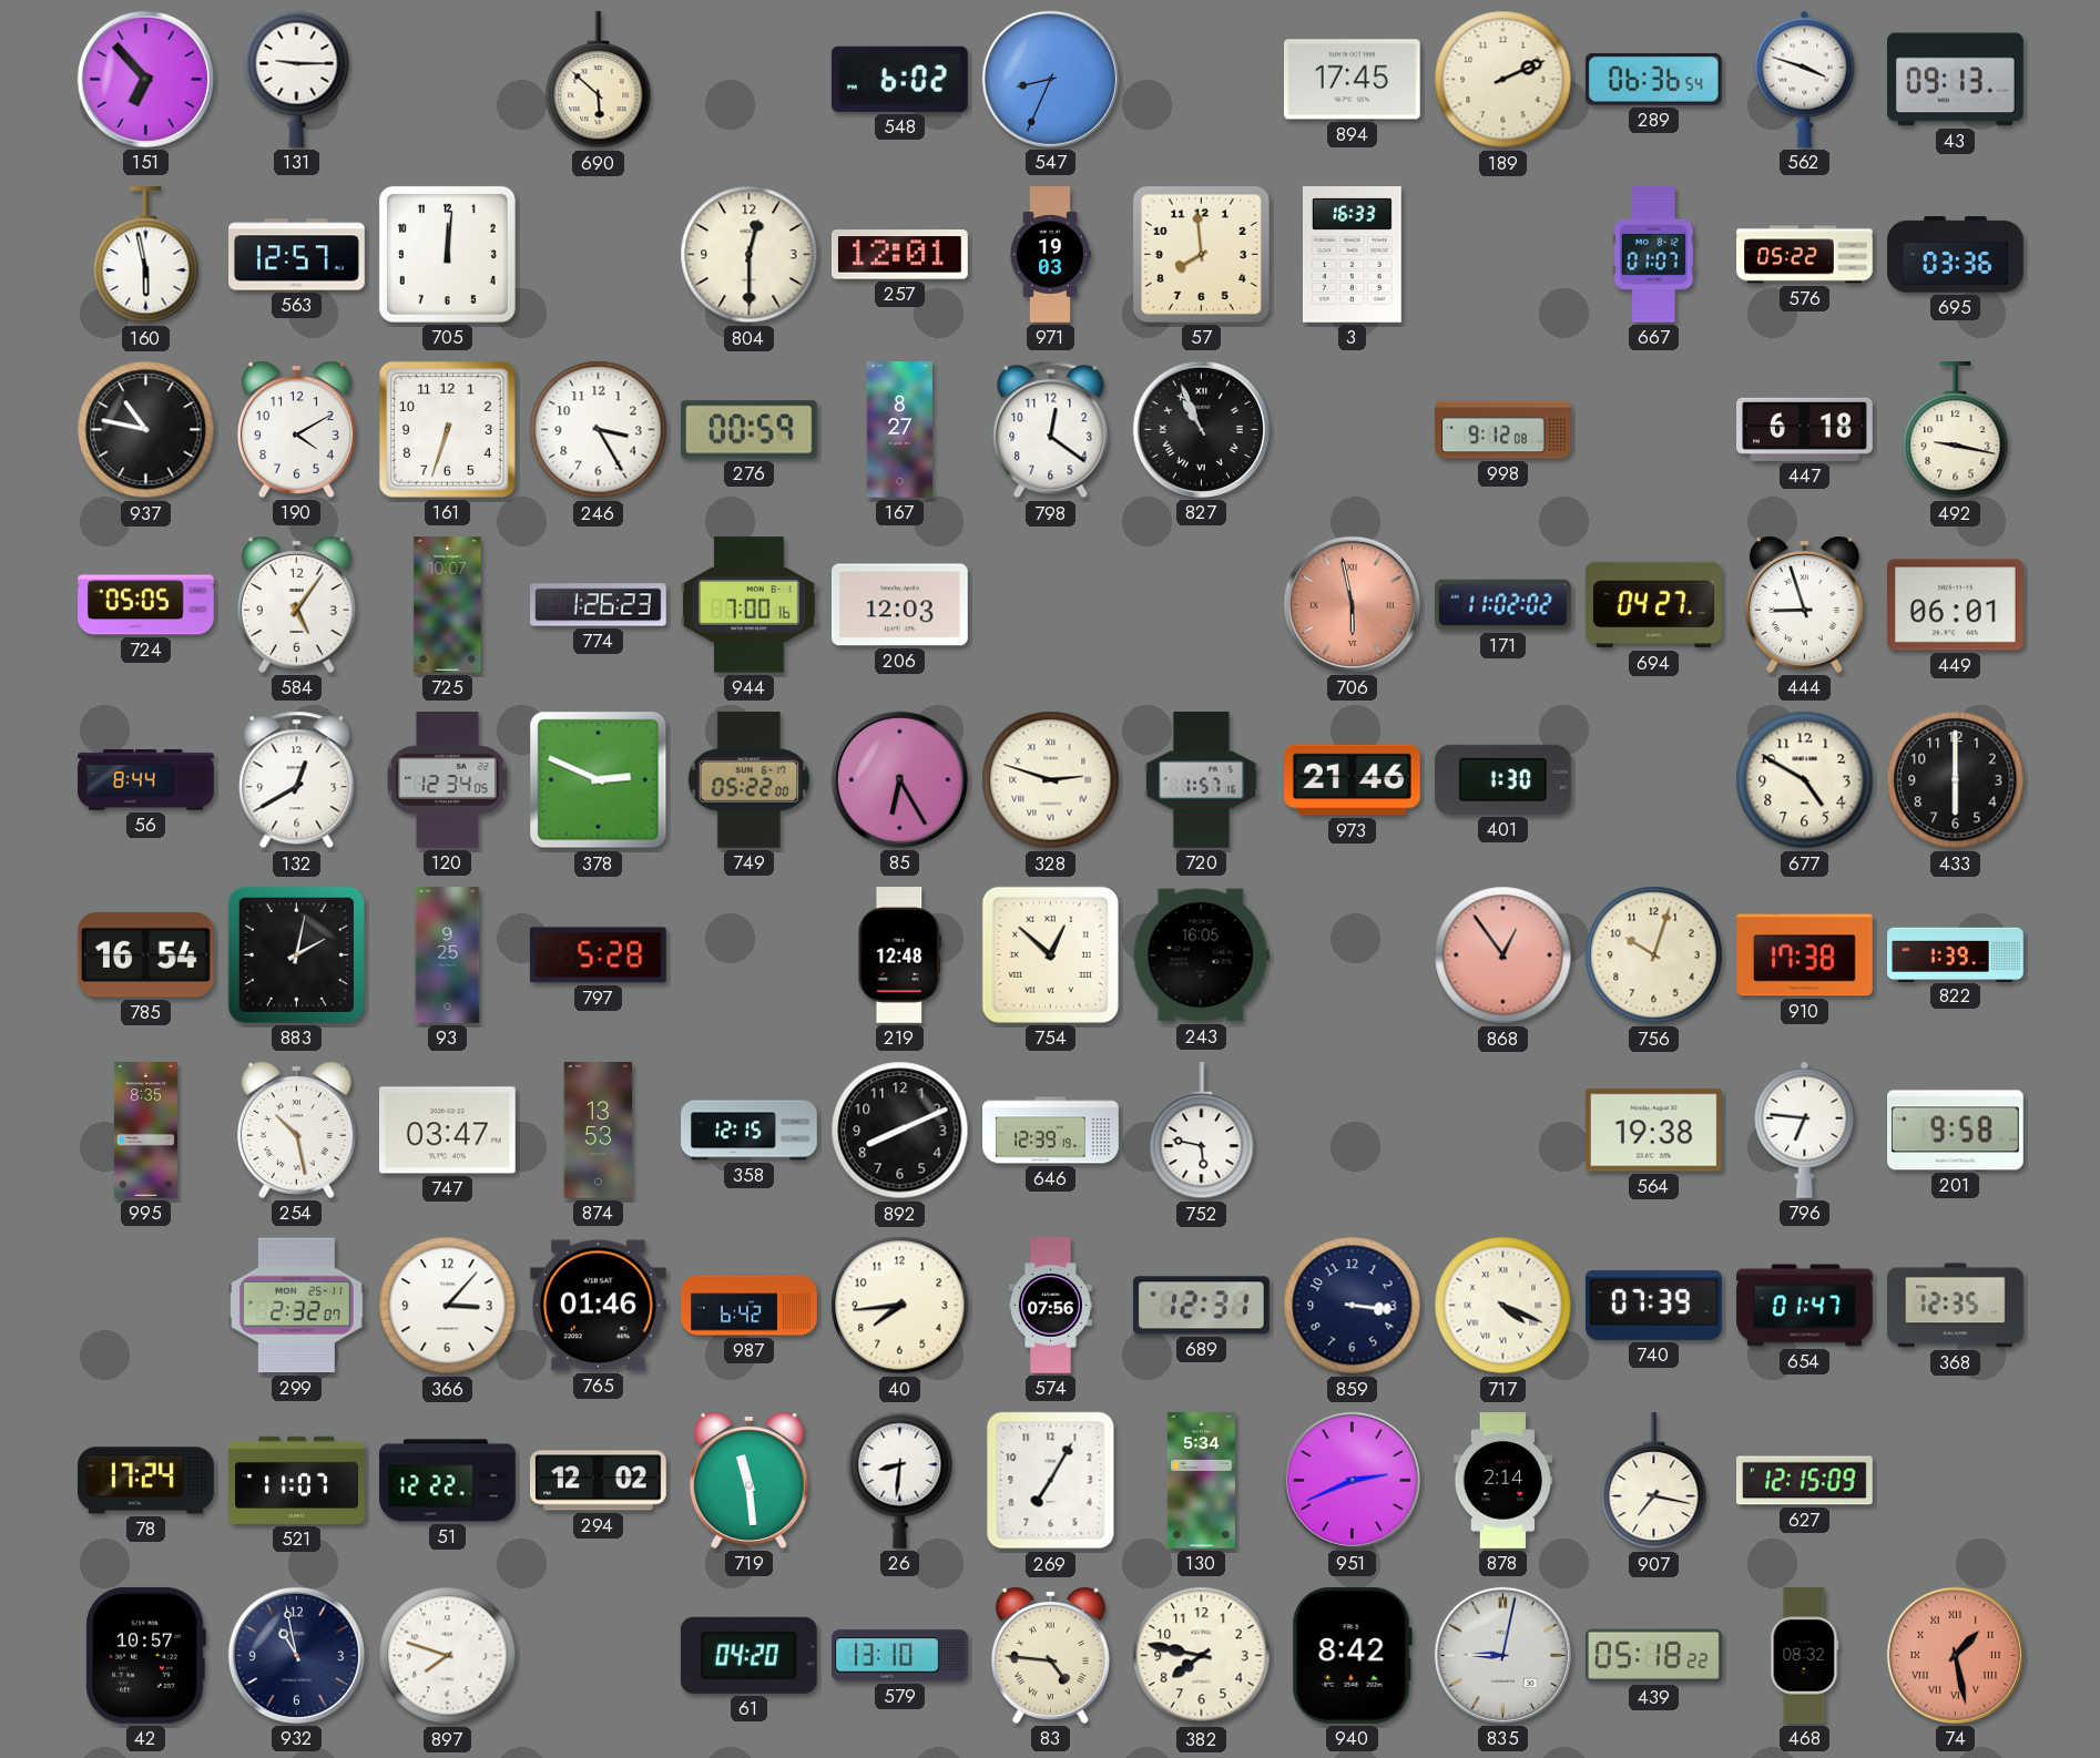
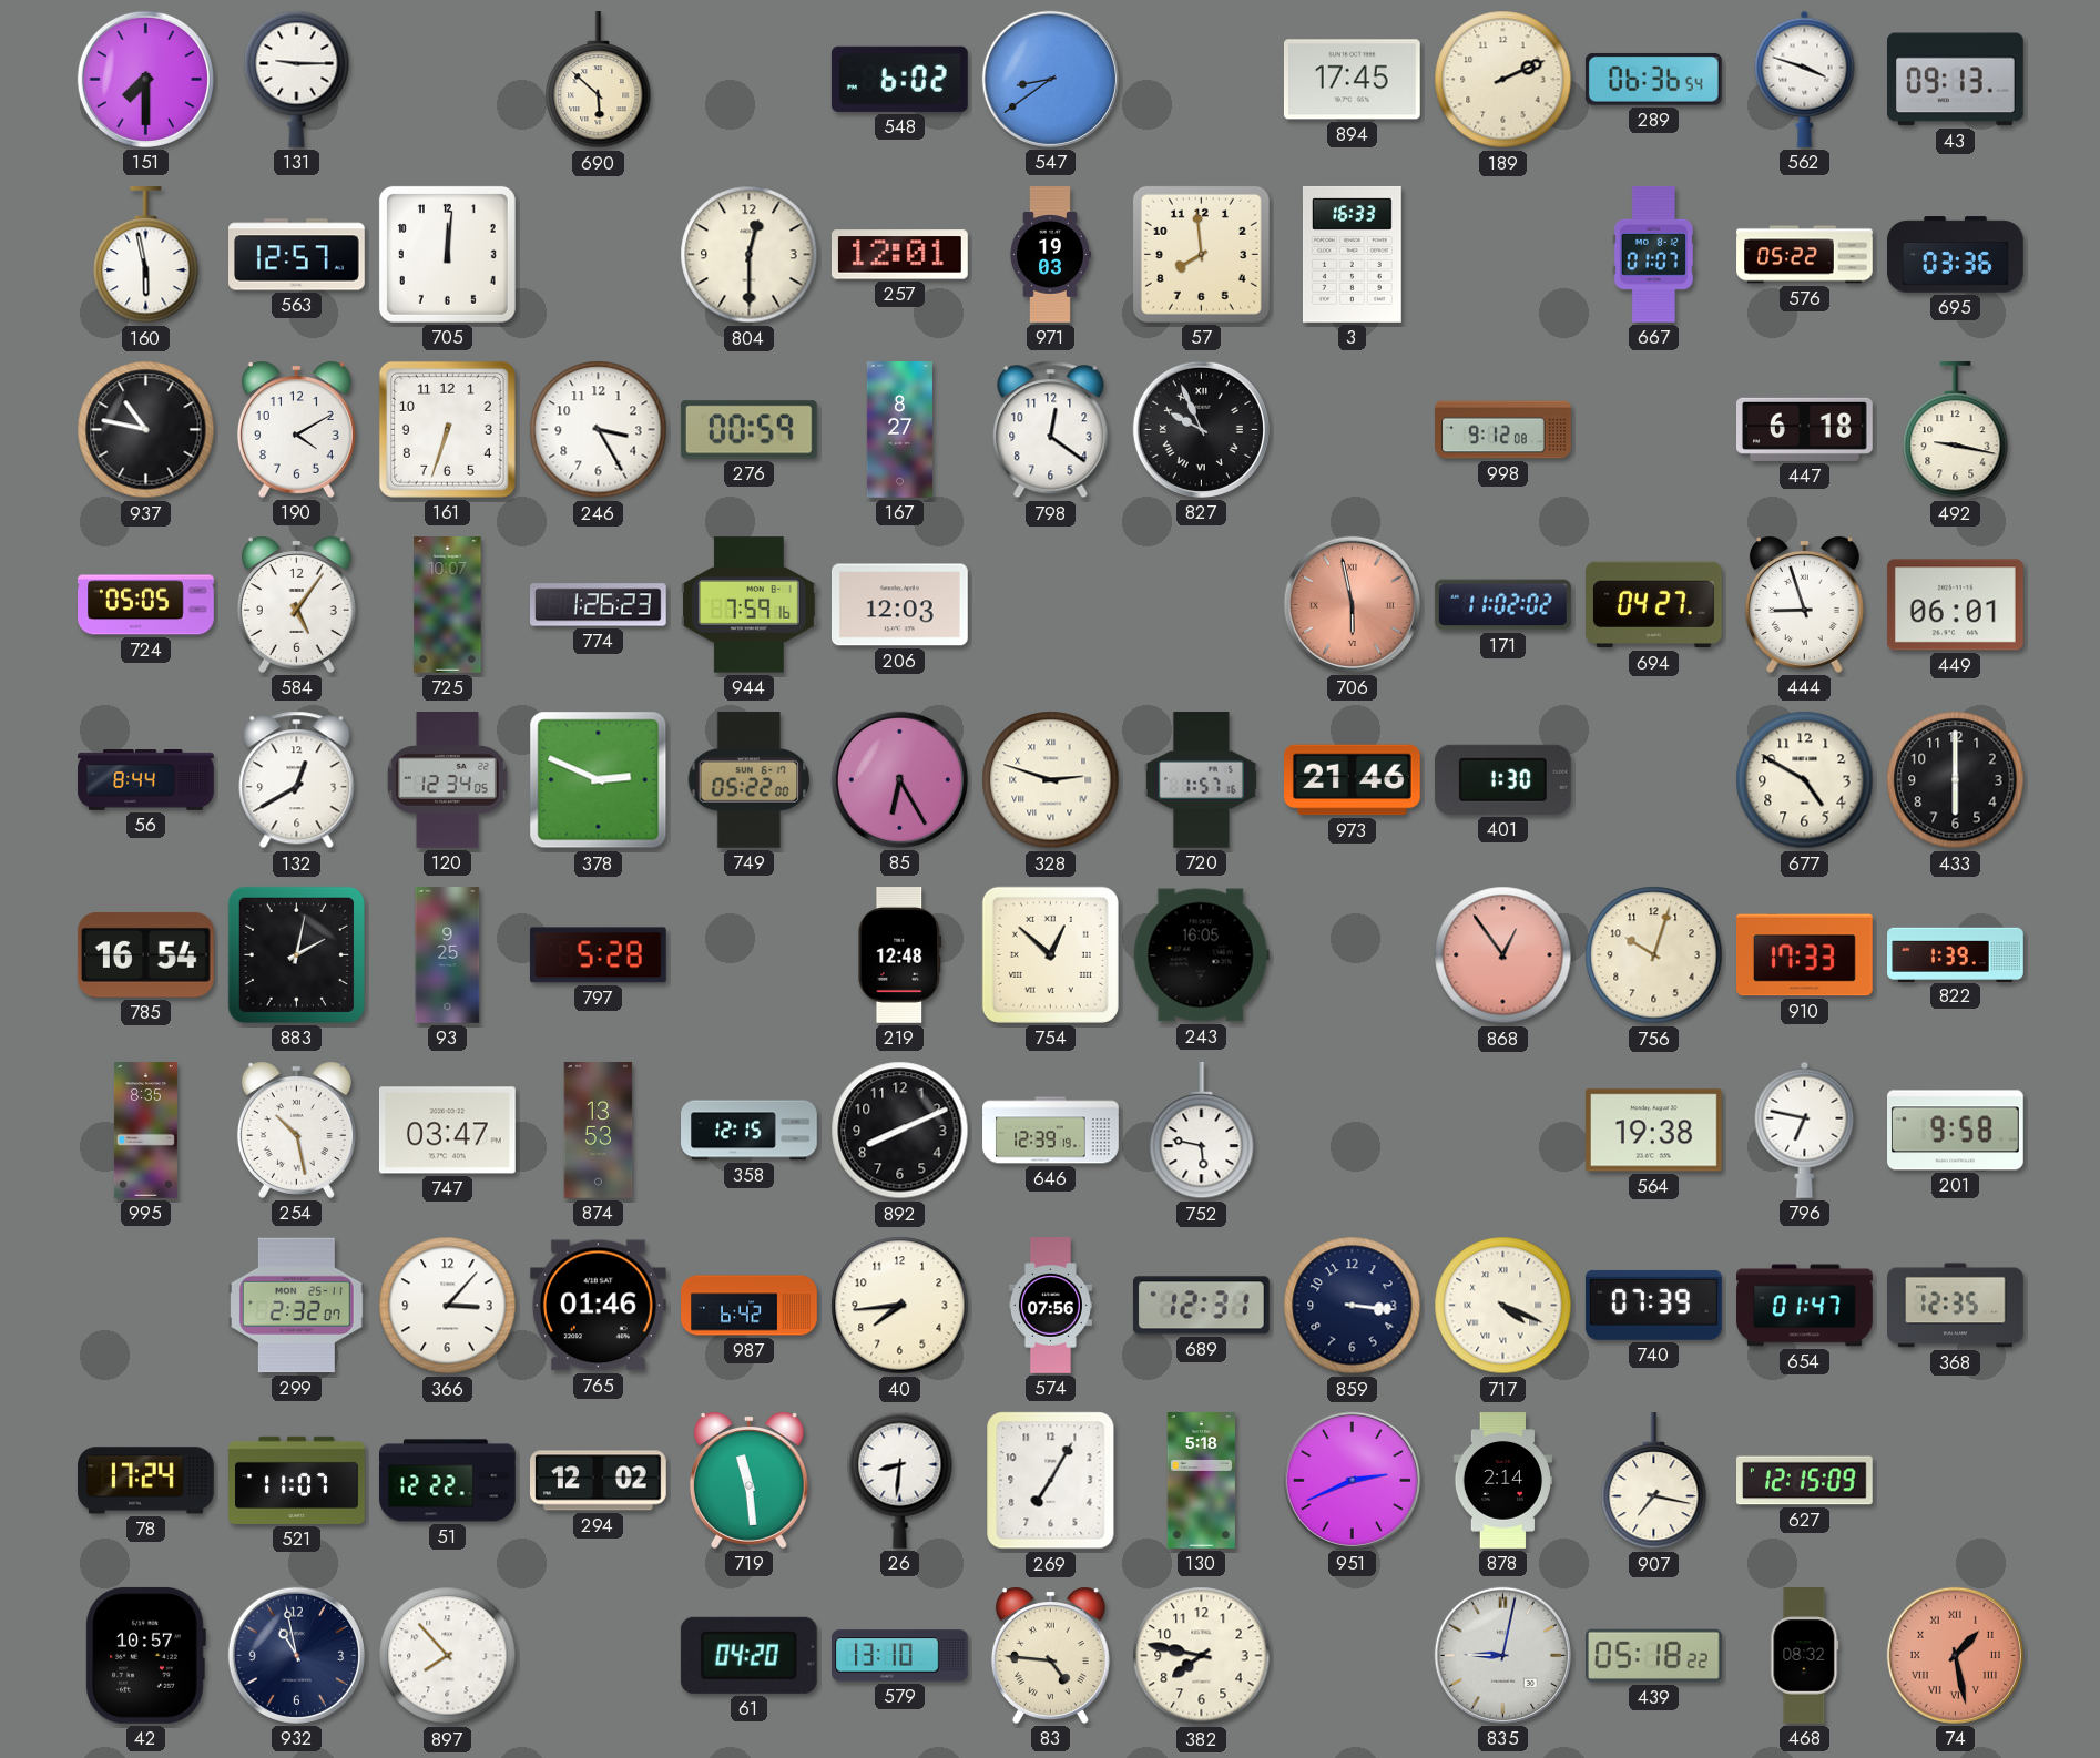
151: 6:53 -> 7:30
547: 8:34 -> 8:39
827: 10:56 -> 9:56
944: 7:00 -> 7:59
910: 17:38 -> 17:33
796: 6:46 -> 6:47
130: 5:34 -> 5:18
897: 7:48 -> 7:53
940: 8:42 -> none
